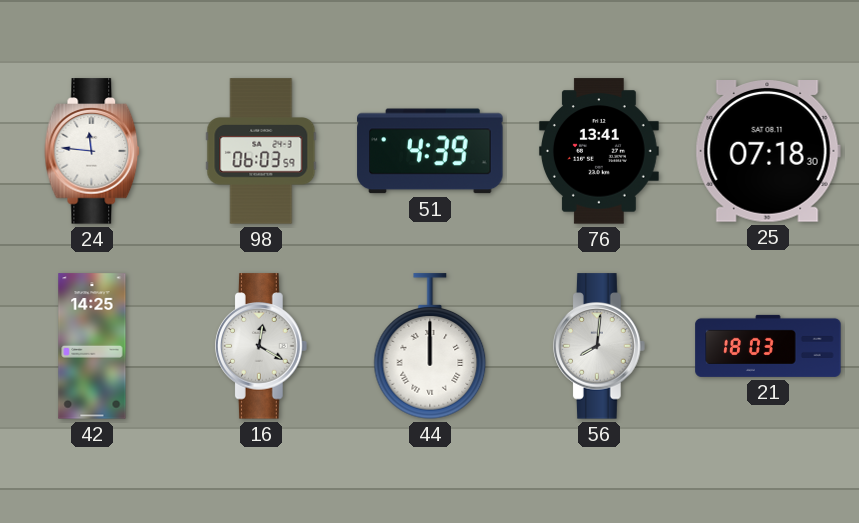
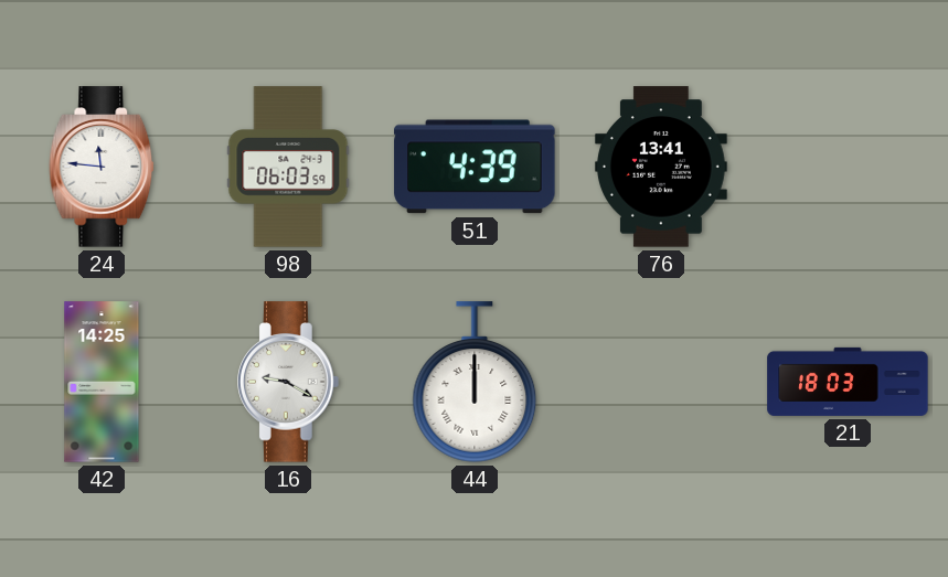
25: 07:18 -> none
16: 12:20 -> 9:20
56: 8:01 -> none
